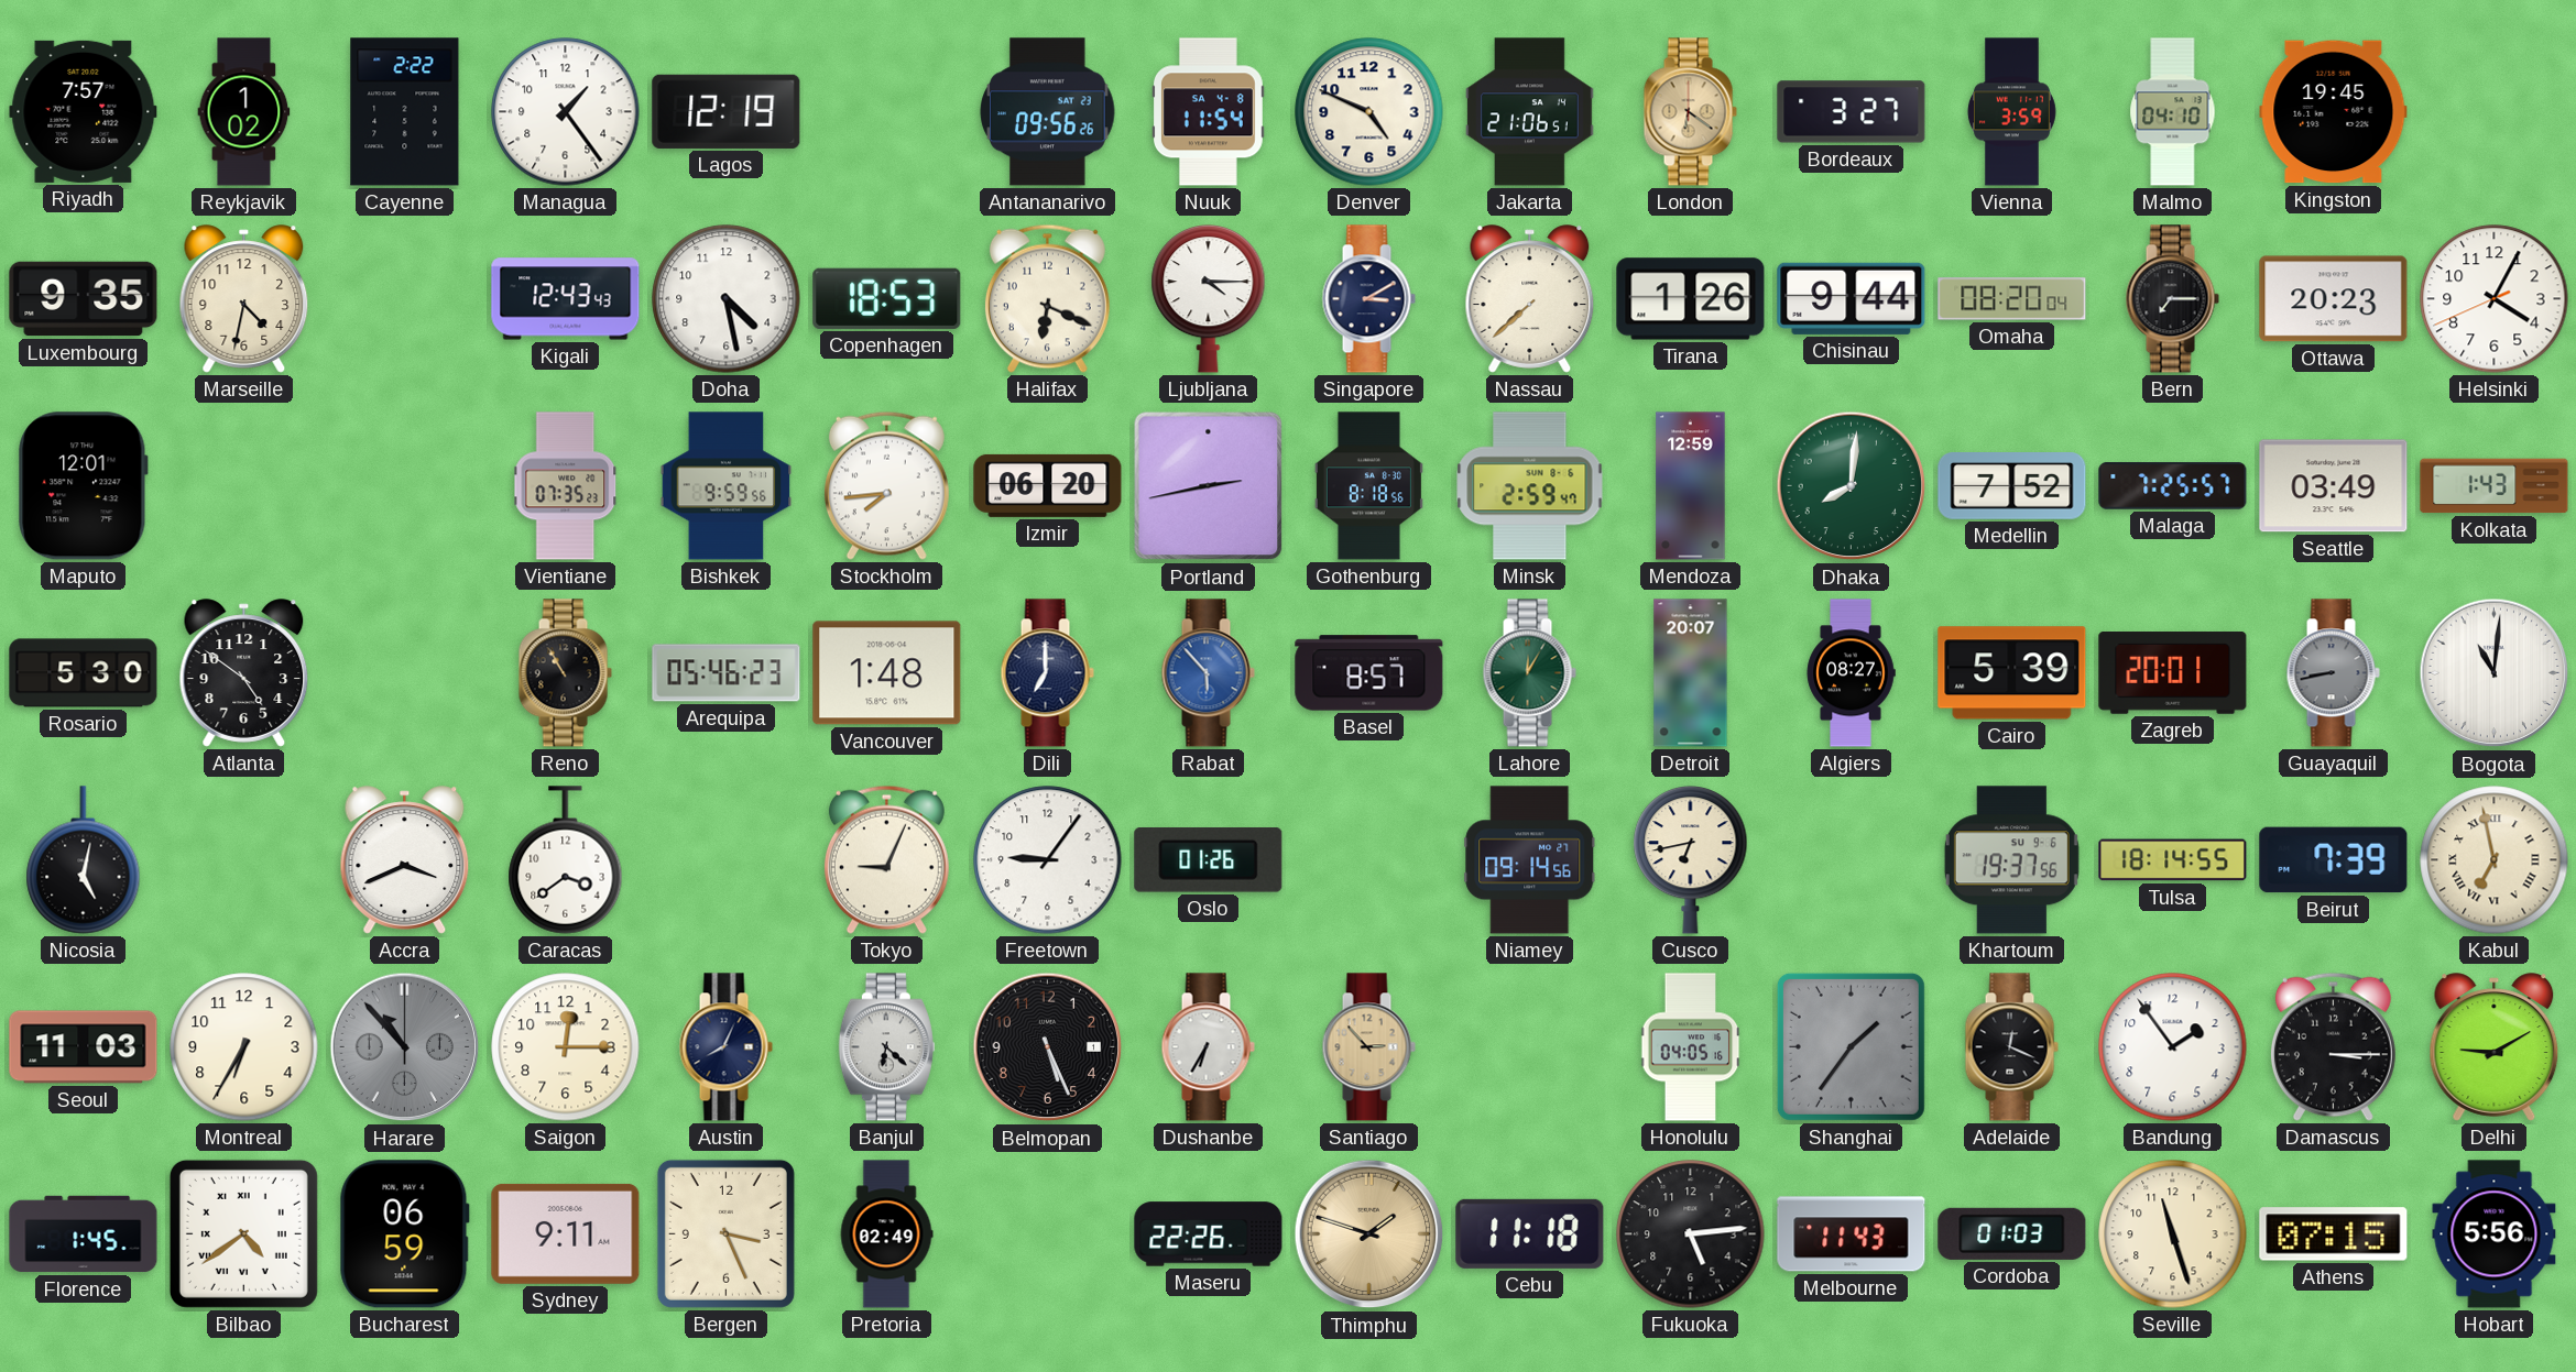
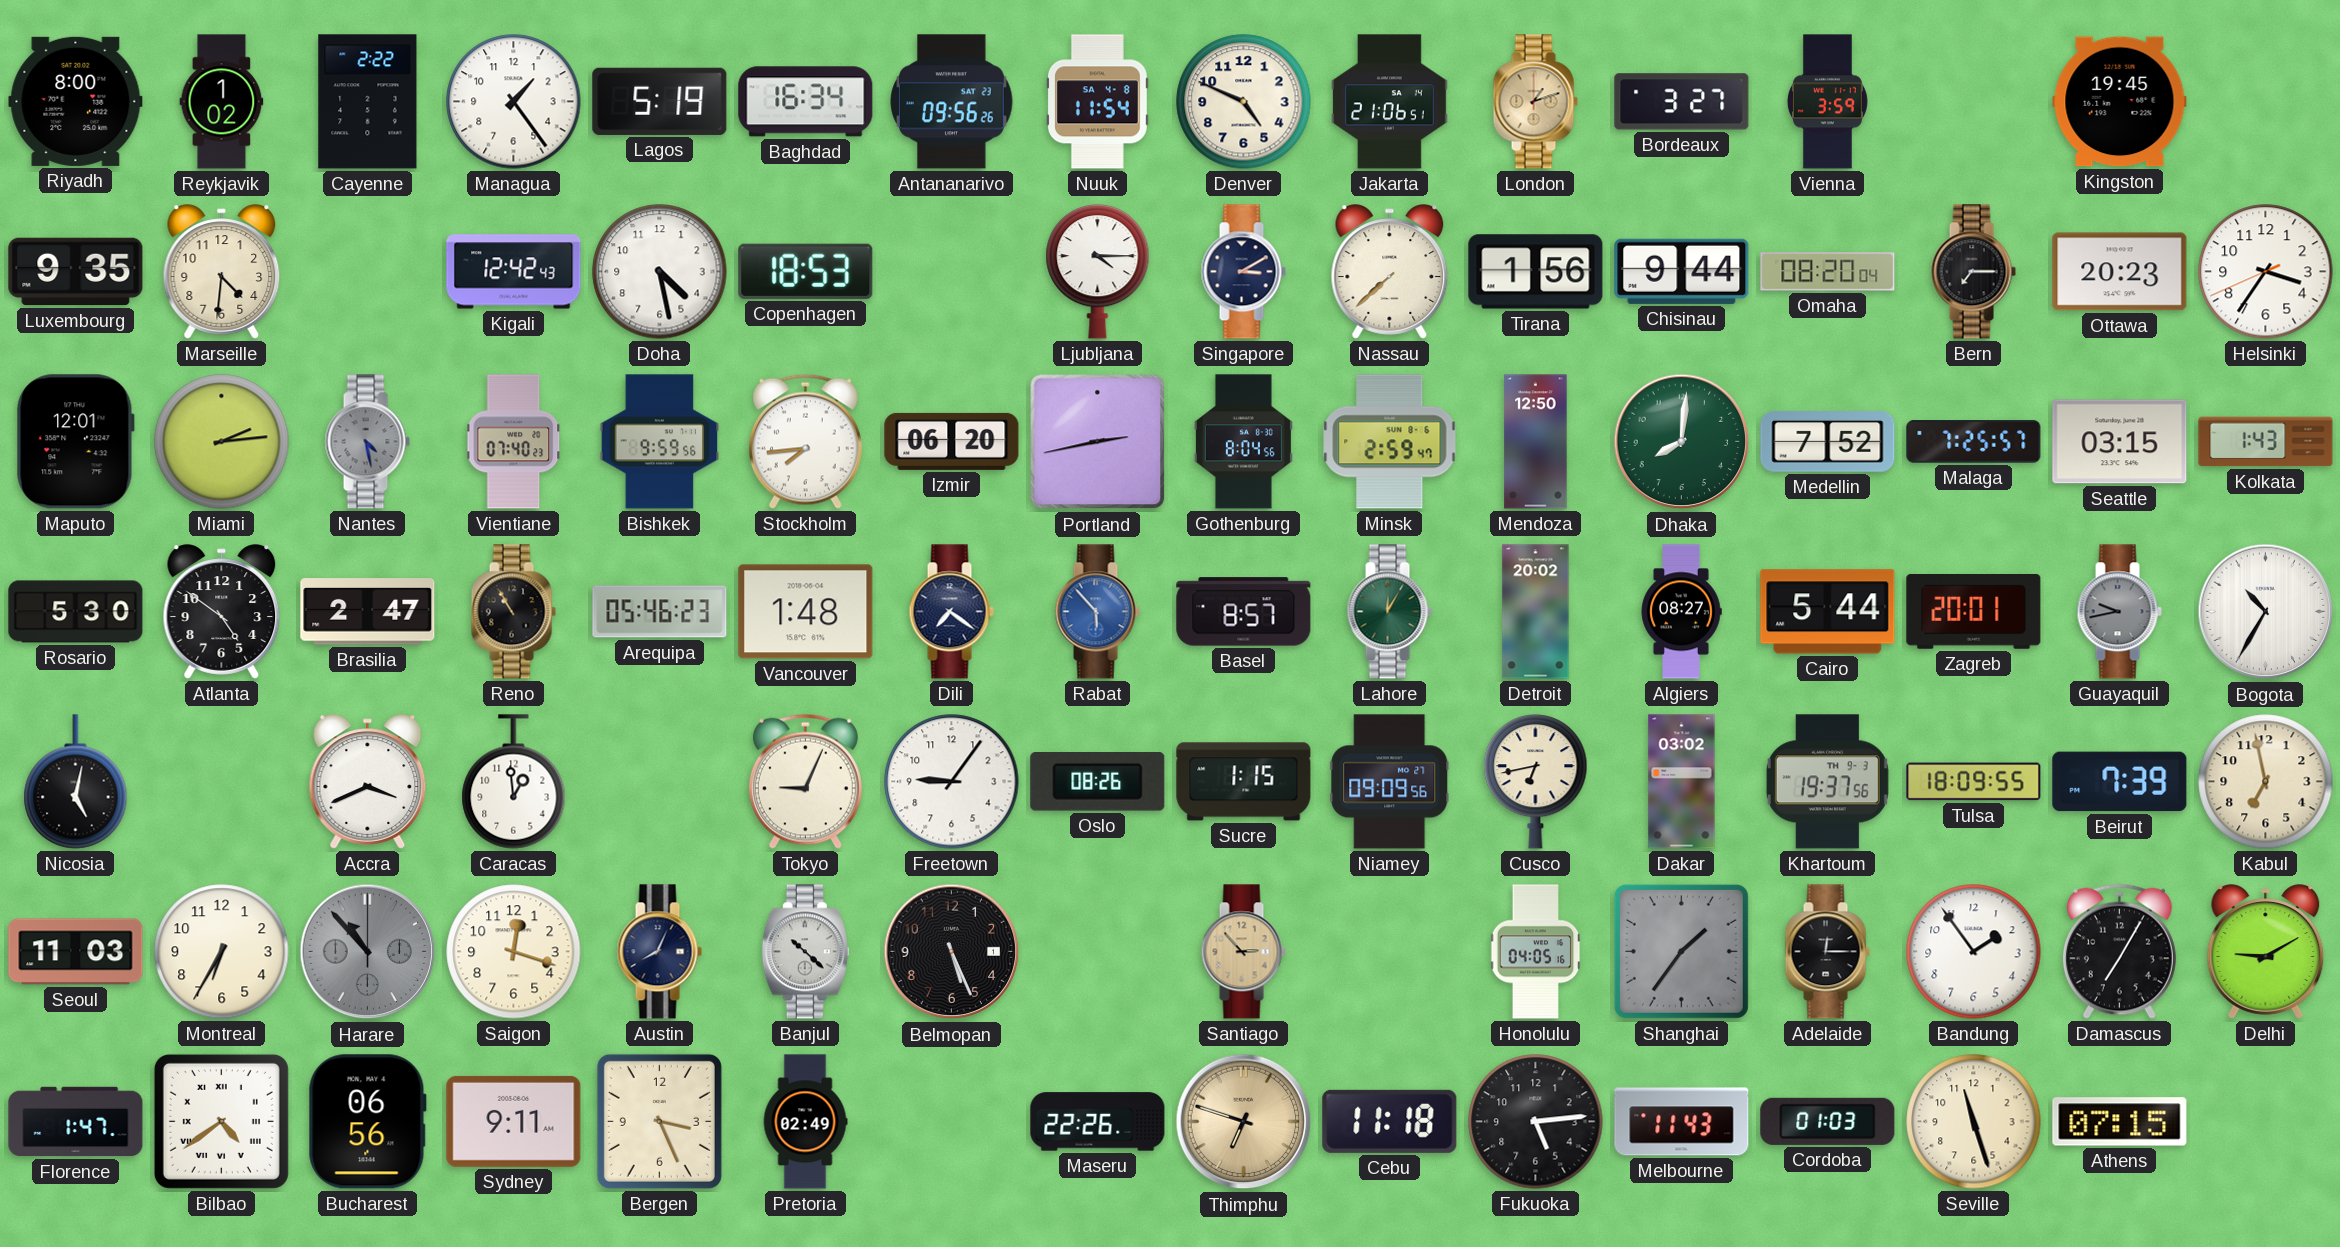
Riyadh: 7:57 -> 8:00
Lagos: 12:19 -> 5:19
Baghdad: none -> 16:34
London: 6:21 -> 1:12
Malmo: 04:10 -> none
Marseille: 4:32 -> 4:31
Kigali: 12:43 -> 12:42
Halifax: 6:19 -> none
Tirana: 1:26 -> 1:56
Helsinki: 4:04 -> 3:35
Miami: none -> 2:14
Nantes: none -> 4:28
Vientiane: 07:35 -> 07:40
Gothenburg: 8:18 -> 8:04
Mendoza: 12:59 -> 12:50
Seattle: 03:49 -> 03:15
Brasilia: none -> 2:47
Dili: 7:00 -> 7:21
Detroit: 20:07 -> 20:02
Cairo: 5:39 -> 5:44
Guayaquil: 8:43 -> 9:43
Bogota: 11:01 -> 10:35
Caracas: 3:39 -> 12:59
Oslo: 01:26 -> 08:26
Sucre: none -> 1:15
Niamey: 09:14 -> 09:09
Dakar: none -> 03:02
Khartoum date: SU 9-6 -> TH 9-3
Tulsa: 18:14 -> 18:09
Kabul numerals: Roman -> Arabic
Saigon: 12:15 -> 12:18
Banjul: 6:22 -> 10:22
Dushanbe: 6:35 -> none
Adelaide: 12:19 -> 12:15
Damascus: 3:15 -> 7:05
Florence: 1:45 -> 1:47
Bucharest: 06:59 -> 06:56
Thimphu: 1:48 -> 6:48
Hobart: 5:56 -> none
